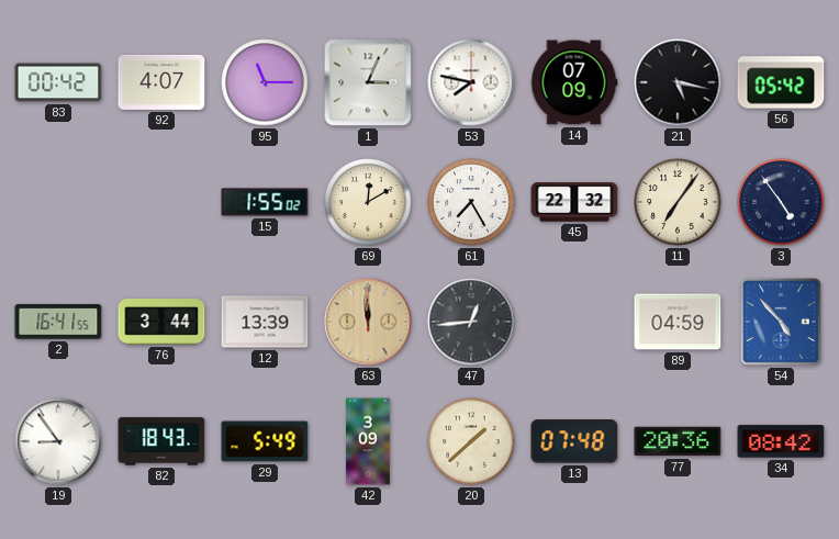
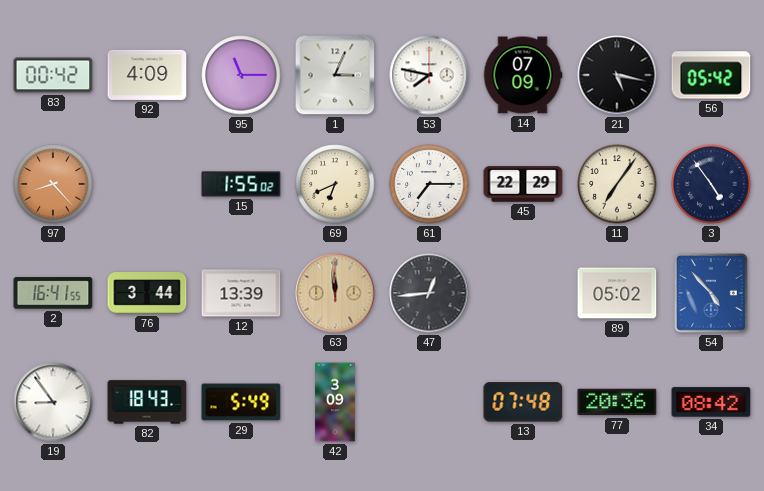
92: 4:07 -> 4:09
97: none -> 8:23
69: 12:10 -> 6:41
61: 7:25 -> 7:15
45: 22:32 -> 22:29
89: 04:59 -> 05:02
20: 1:38 -> none
